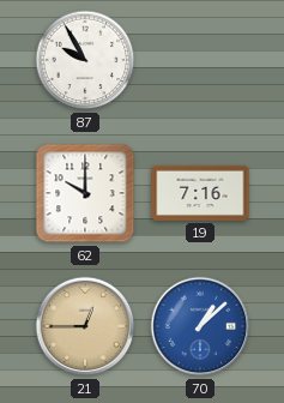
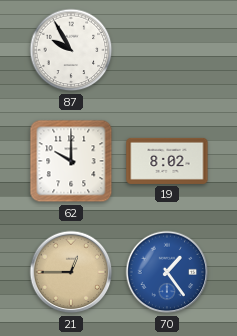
19: 7:16 -> 8:02
70: 1:08 -> 1:24
